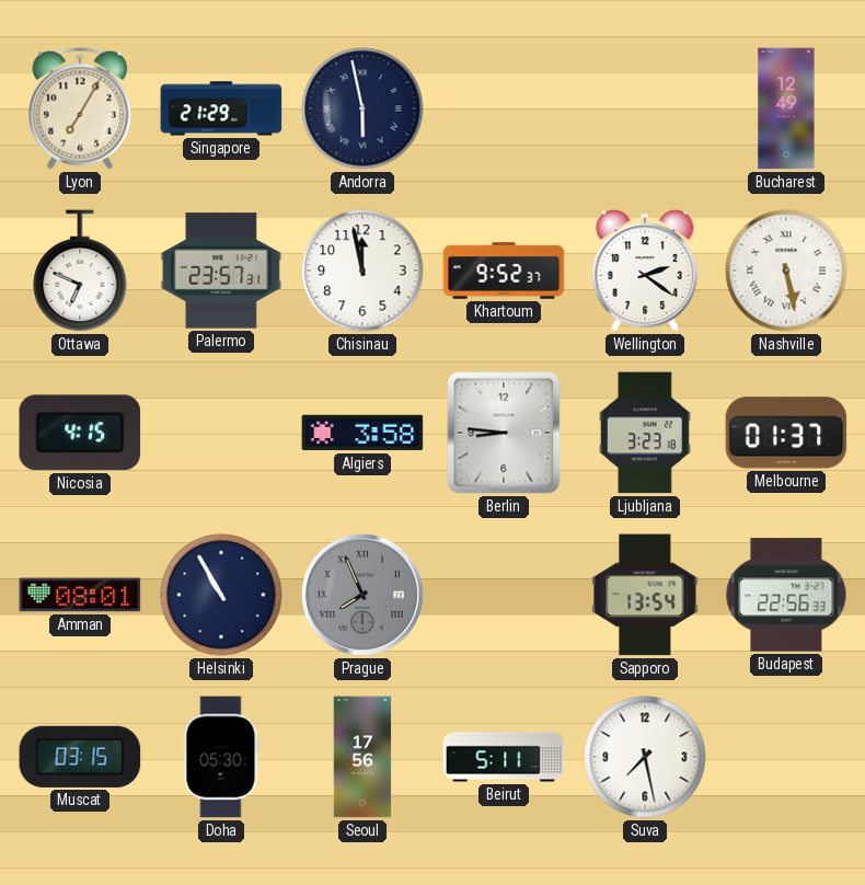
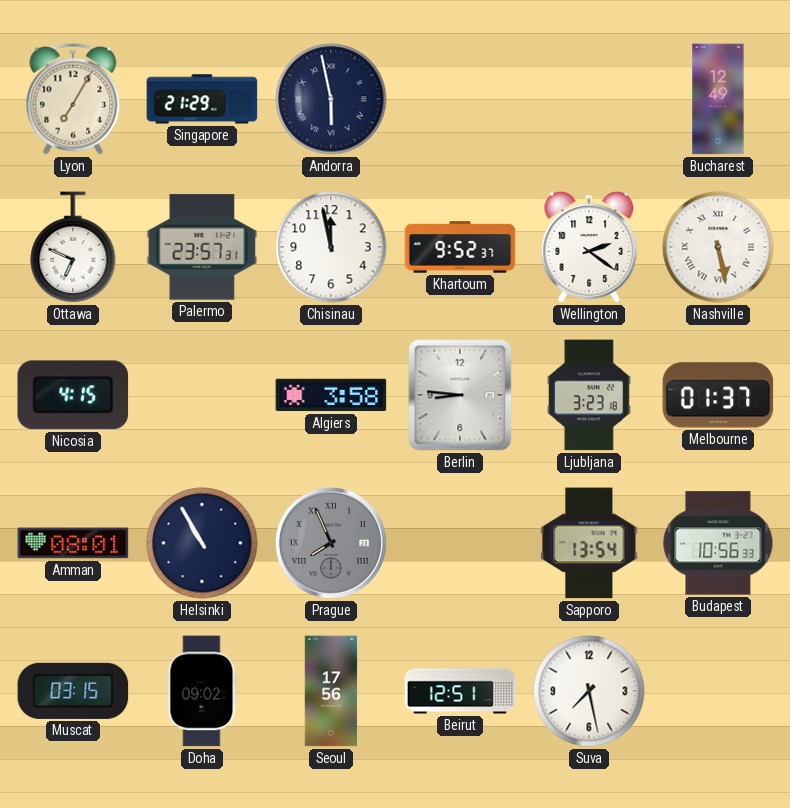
Budapest: 22:56 -> 10:56
Doha: 05:30 -> 09:02
Beirut: 5:11 -> 12:51
